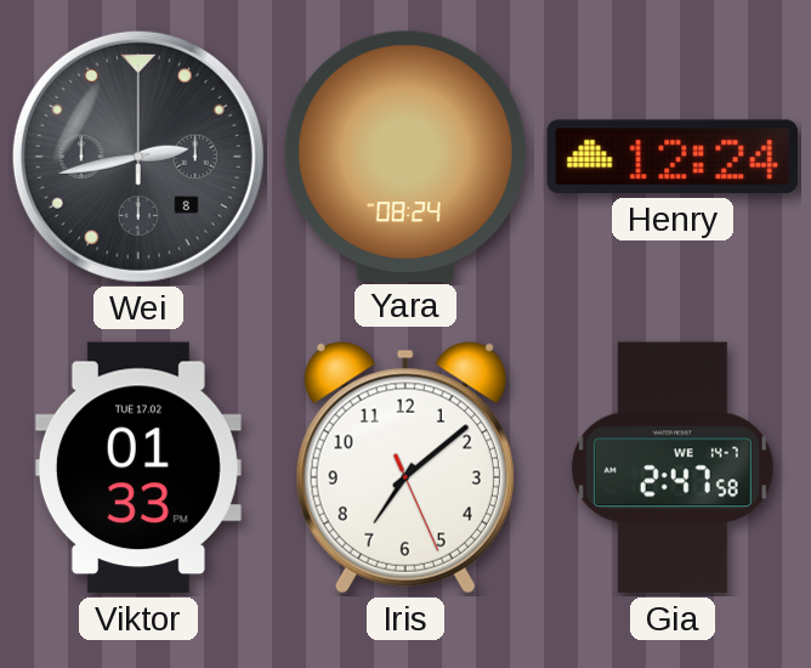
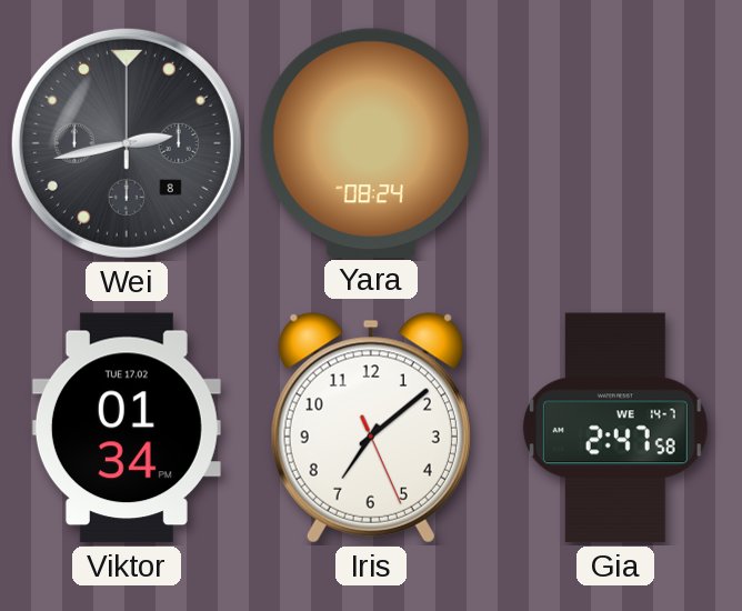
Henry: 12:24 -> none
Viktor: 01:33 -> 01:34
